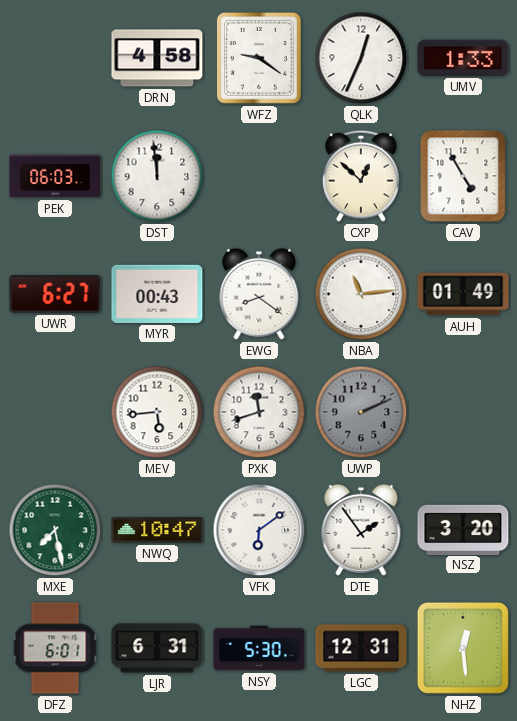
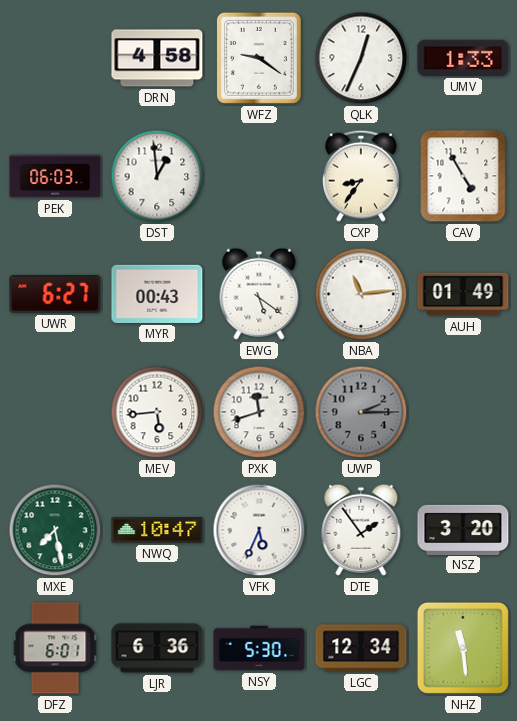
DST: 11:59 -> 12:59
CXP: 12:52 -> 8:36
EWG: 8:21 -> 5:21
UWP: 2:11 -> 2:15
VFK: 6:09 -> 5:34
LJR: 6:31 -> 6:36
LGC: 12:31 -> 12:34
NHZ: 12:29 -> 11:29
